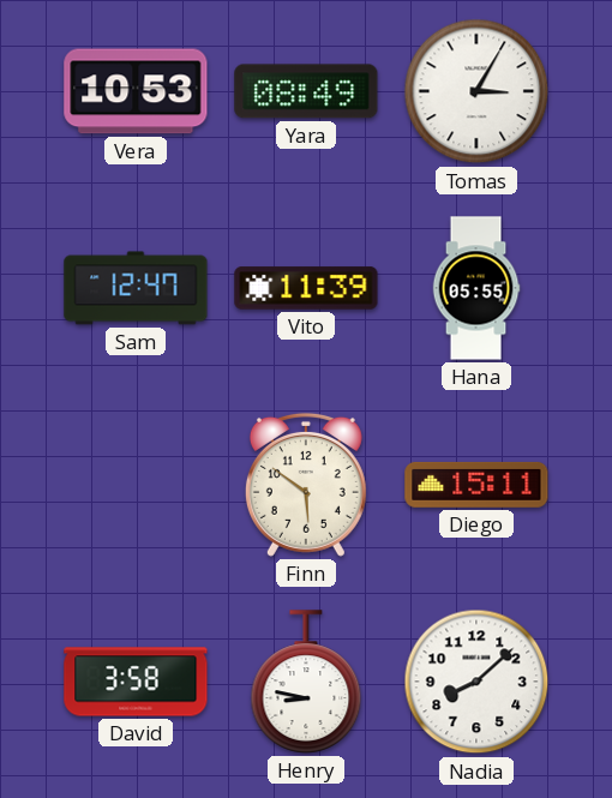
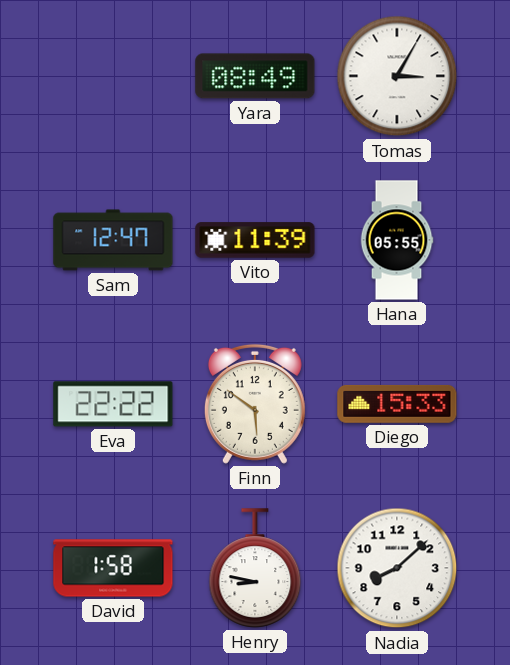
Vera: 10:53 -> none
Eva: none -> 22:22
Diego: 15:11 -> 15:33
David: 3:58 -> 1:58
